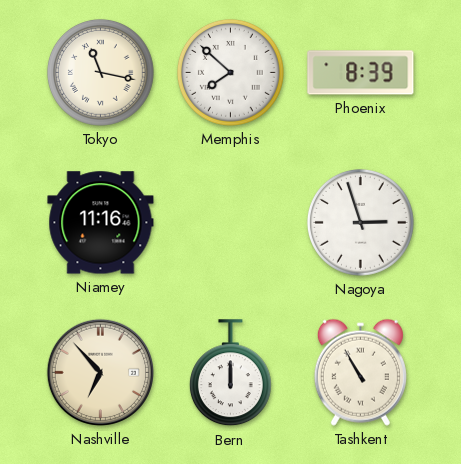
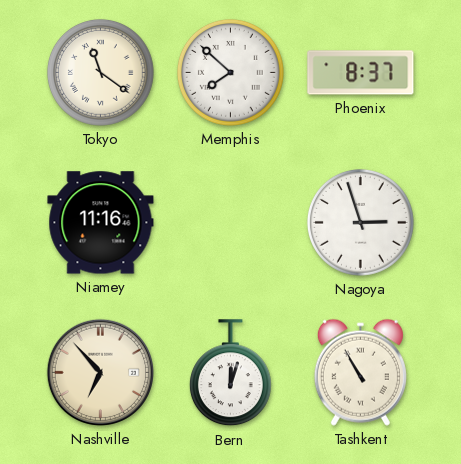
Tokyo: 11:17 -> 11:21
Phoenix: 8:39 -> 8:37
Bern: 12:00 -> 12:03
